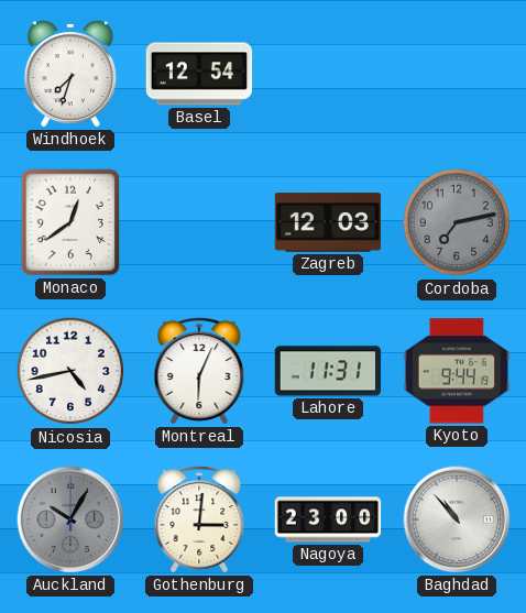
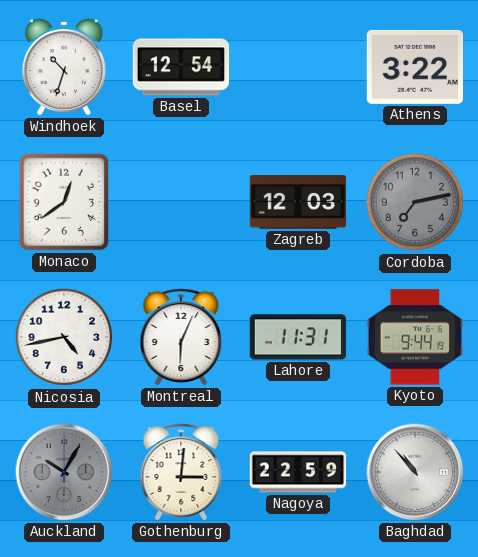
Windhoek: 7:33 -> 10:33
Athens: none -> 3:22
Nagoya: 23:00 -> 22:59
